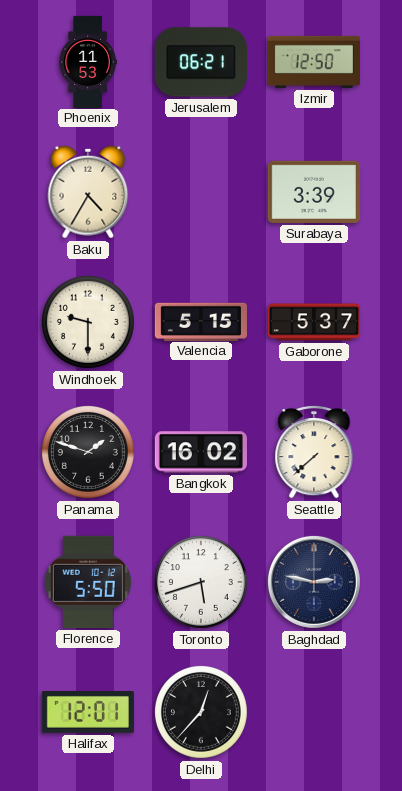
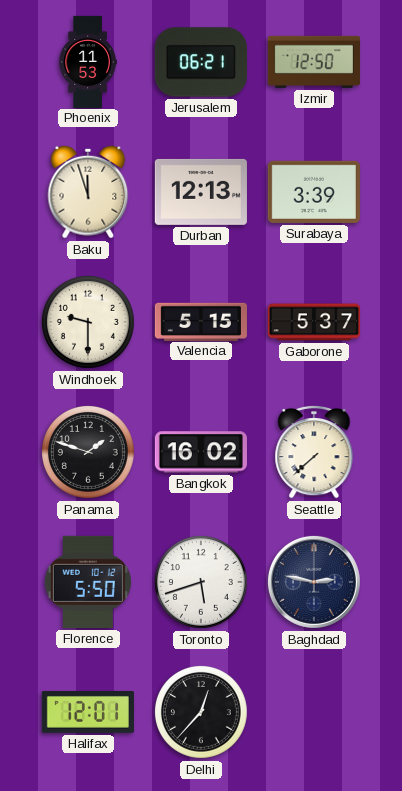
Baku: 4:35 -> 11:57
Durban: none -> 12:13
